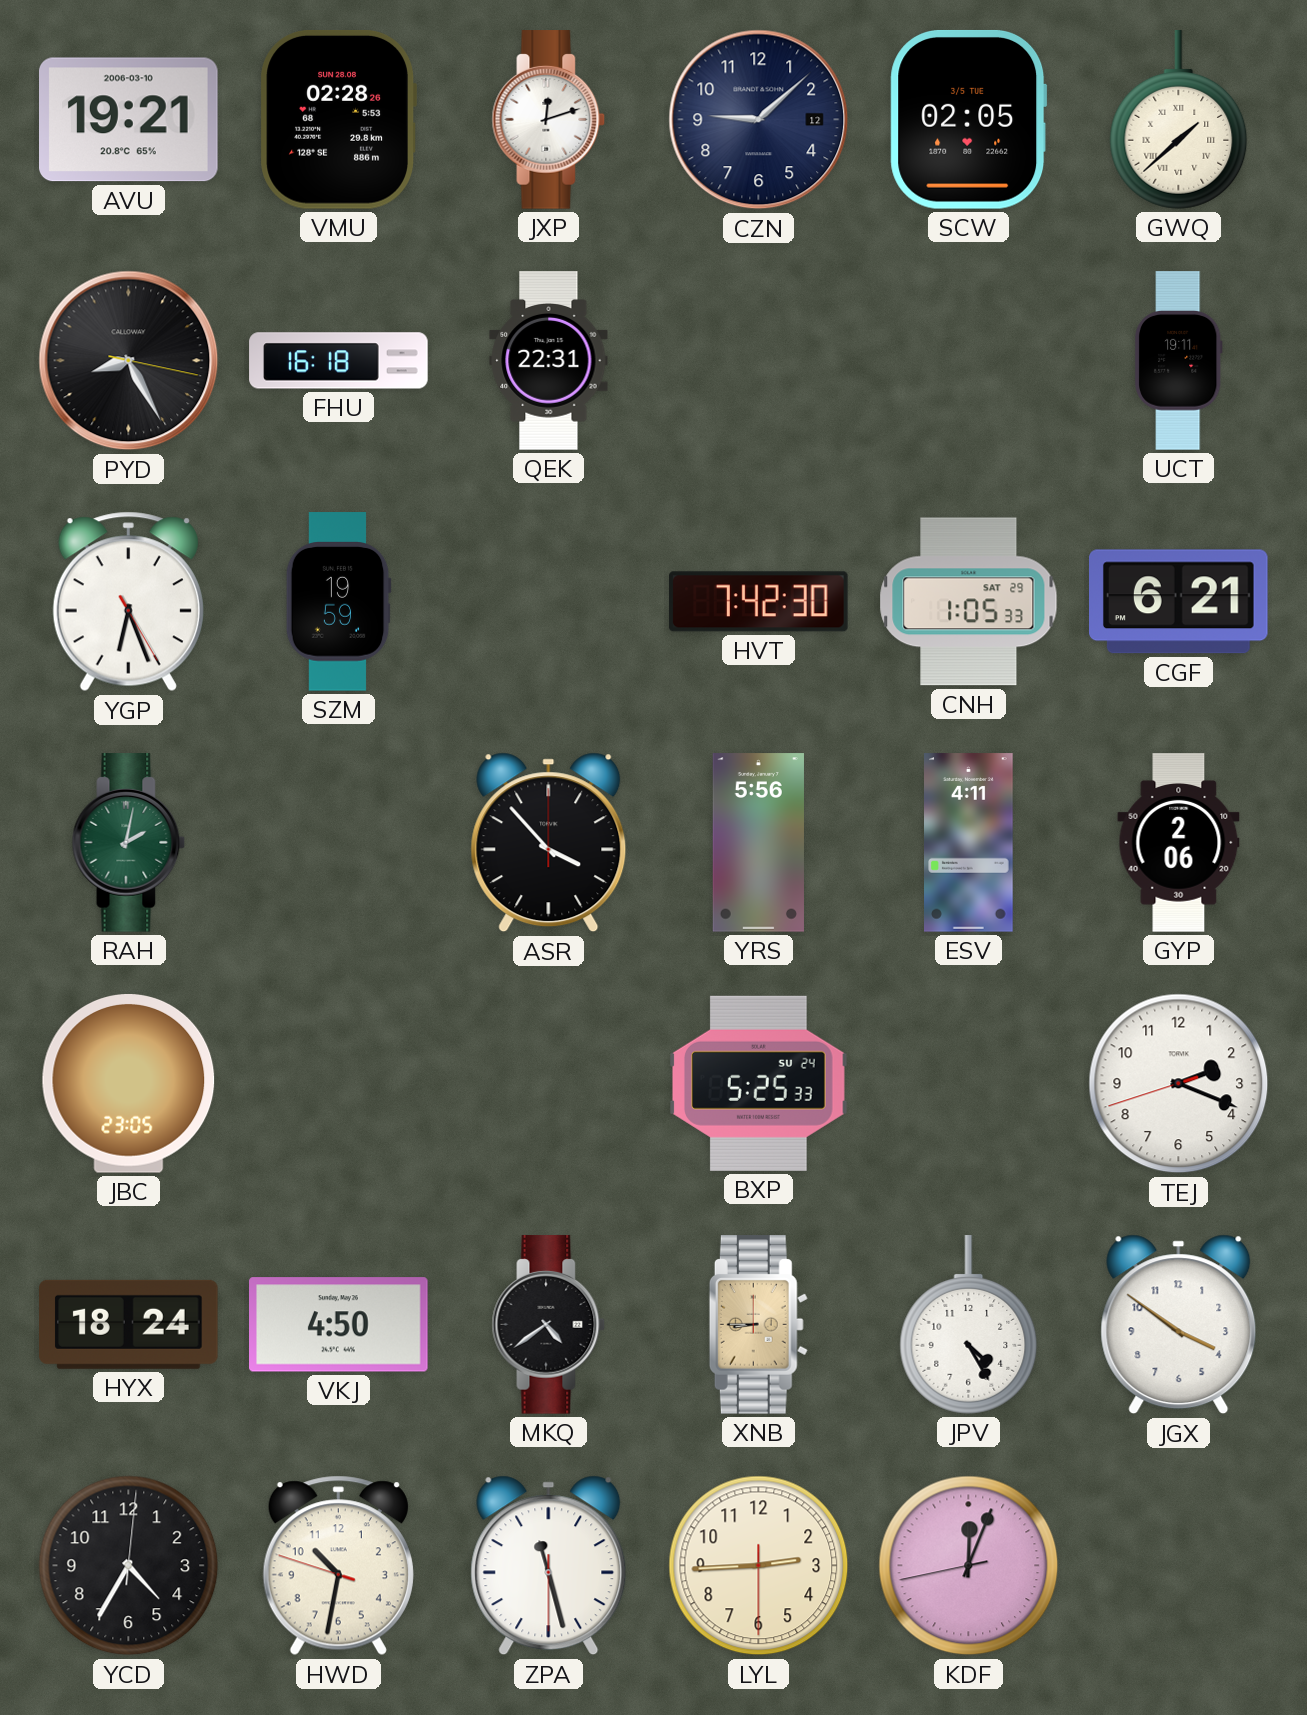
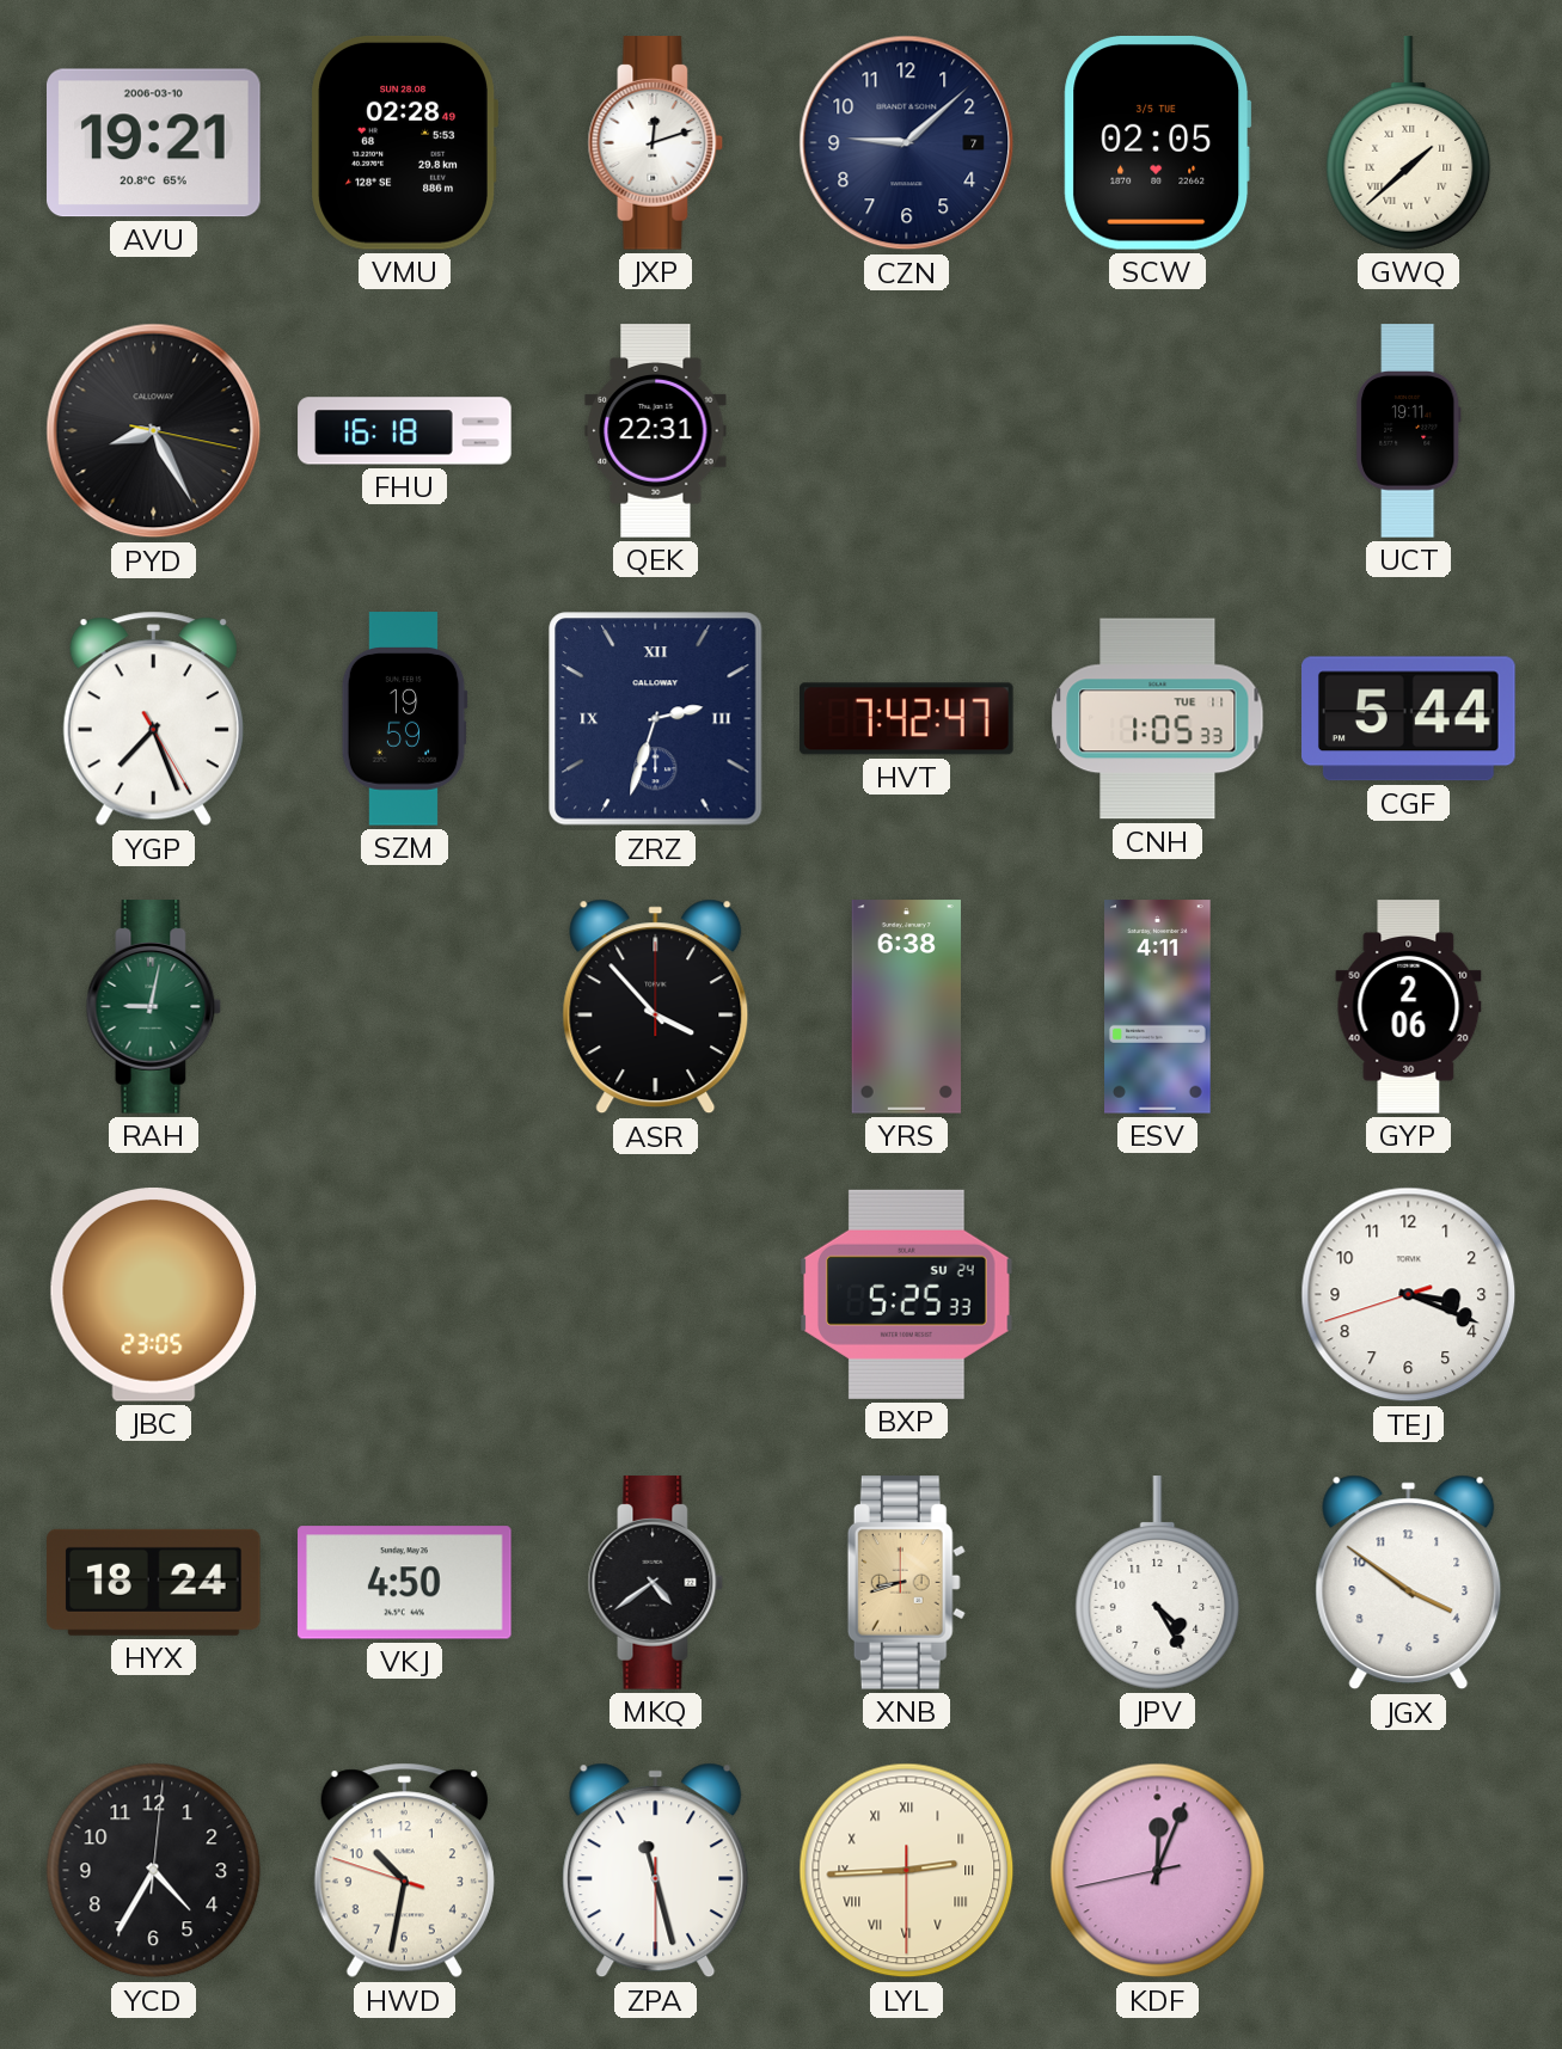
VMU: 02:28:26 -> 02:28:49
CZN date: 12 -> 7
YGP: 6:26 -> 7:26
ZRZ: none -> 2:33
HVT: 7:42:30 -> 7:42:47
CNH date: SAT 29 -> TUE 11
CGF: 6:21 -> 5:44
RAH: 2:02 -> 9:02
YRS: 5:56 -> 6:38
TEJ: 2:18 -> 3:18
XNB: 8:45 -> 8:42
LYL numerals: Arabic -> Roman
